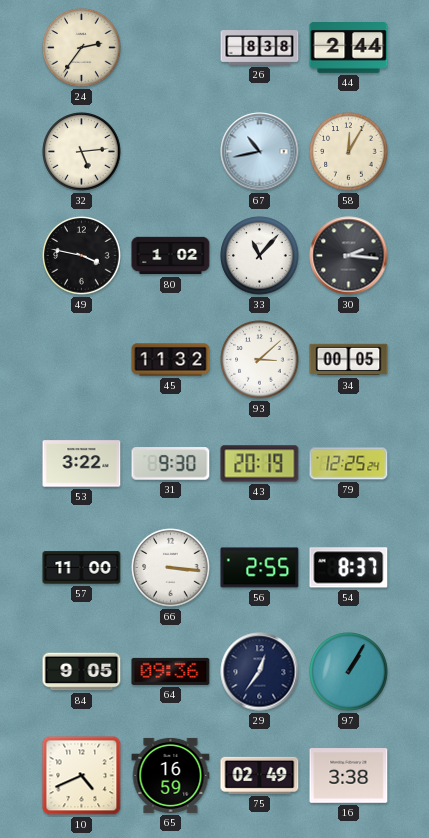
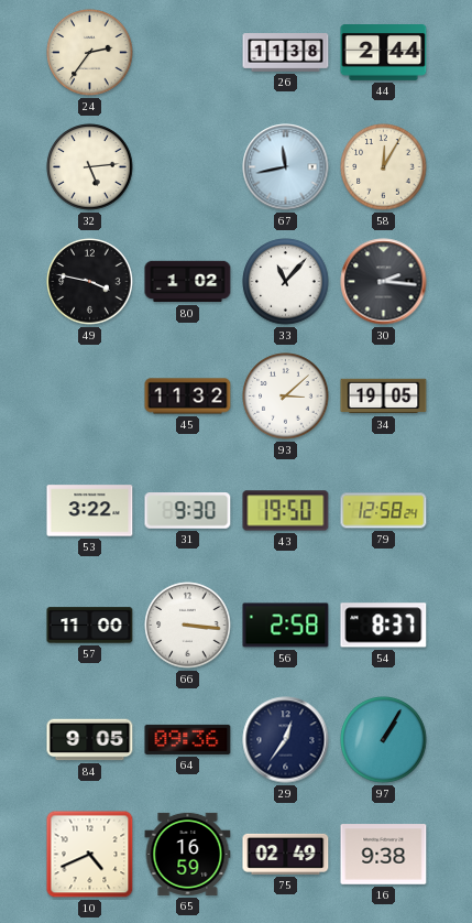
26: 8:38 -> 11:38
67: 10:43 -> 11:43
34: 00:05 -> 19:05
43: 20:19 -> 19:50
79: 12:25 -> 12:58
56: 2:55 -> 2:58
16: 3:38 -> 9:38
